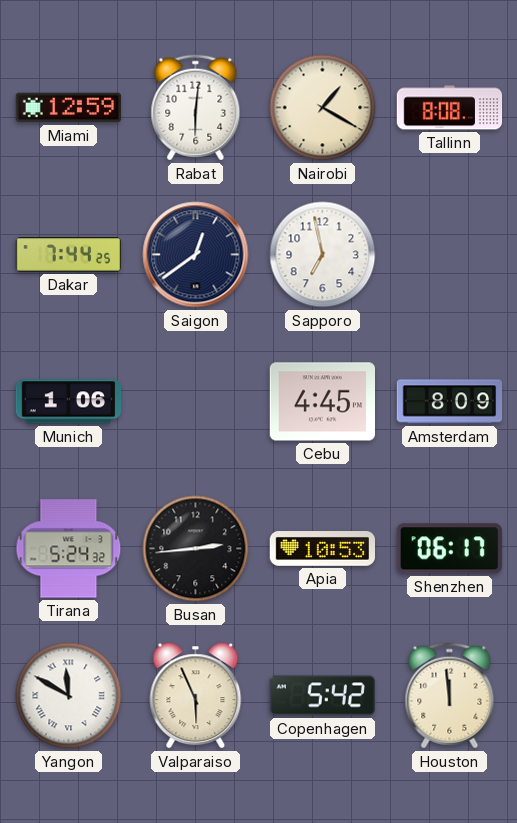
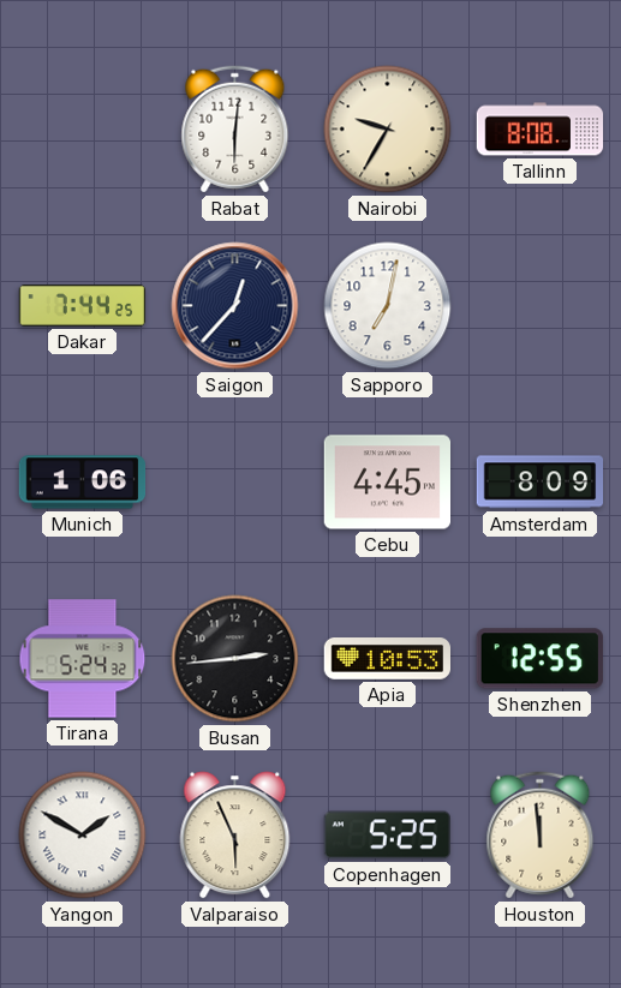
Miami: 12:59 -> none
Nairobi: 1:20 -> 9:35
Saigon: 12:39 -> 12:37
Sapporo: 6:58 -> 7:02
Shenzhen: 06:17 -> 12:55
Yangon: 11:50 -> 1:50
Copenhagen: 5:42 -> 5:25
